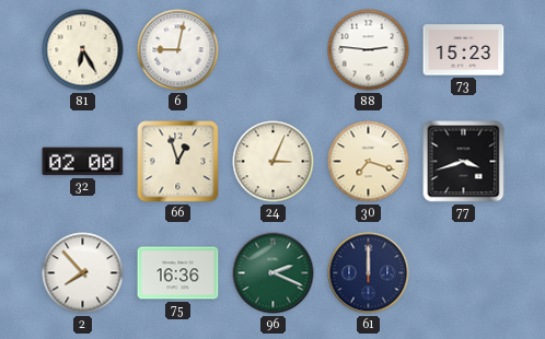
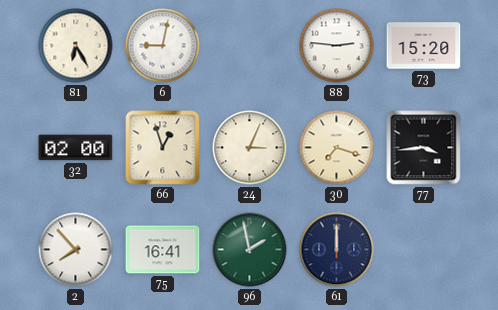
73: 15:23 -> 15:20
77: 3:42 -> 3:44
75: 16:36 -> 16:41
96: 2:19 -> 1:58
